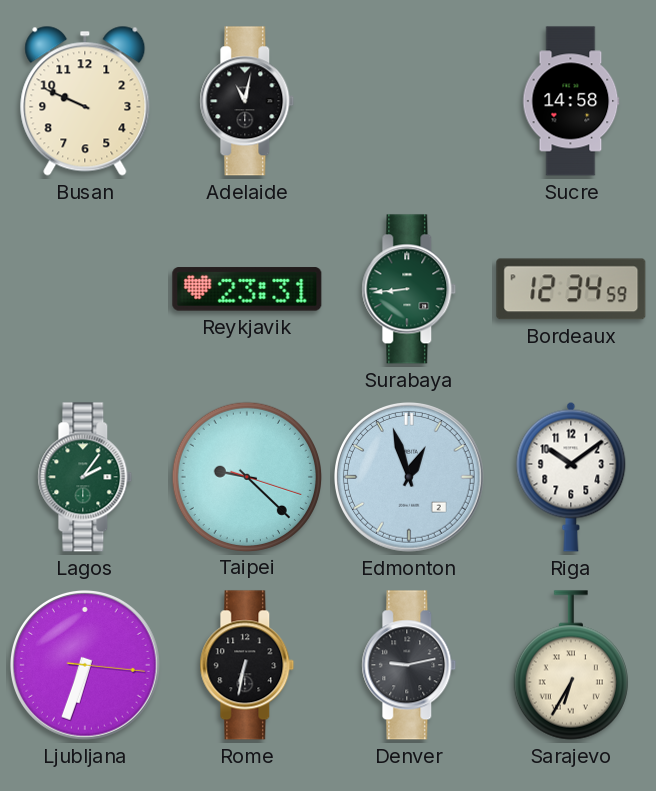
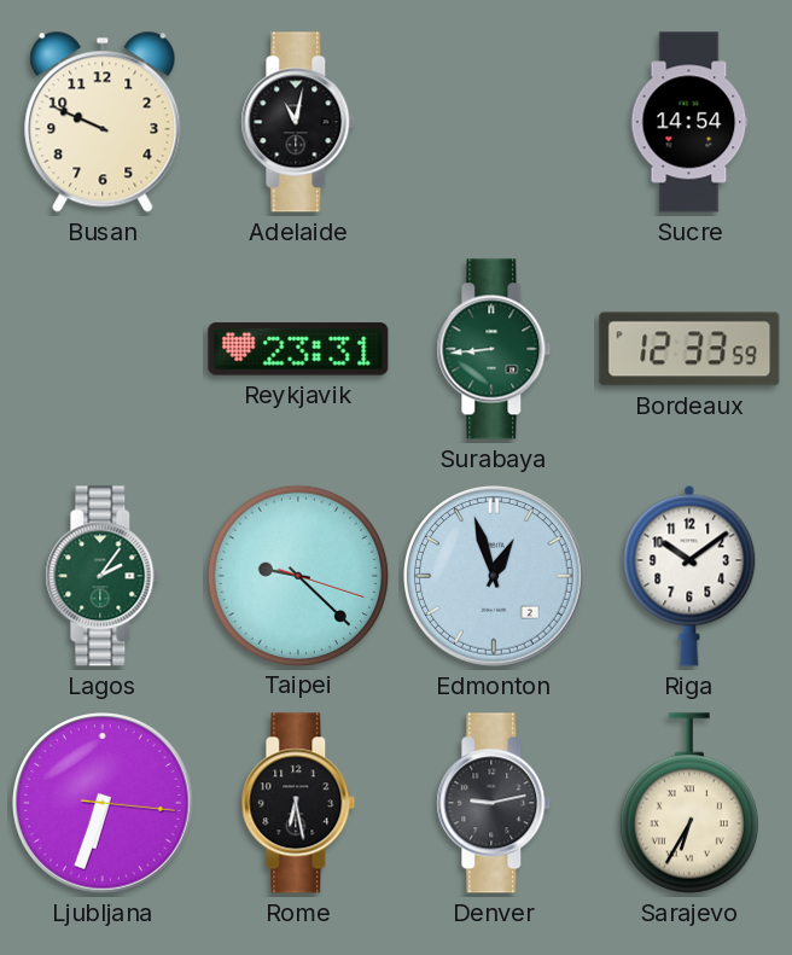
Sucre: 14:58 -> 14:54
Bordeaux: 12:34 -> 12:33
Rome: 6:32 -> 6:28
